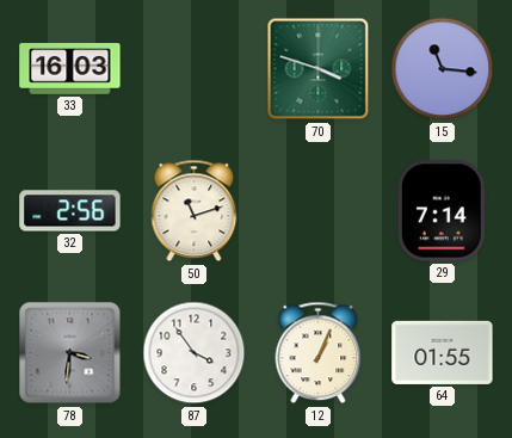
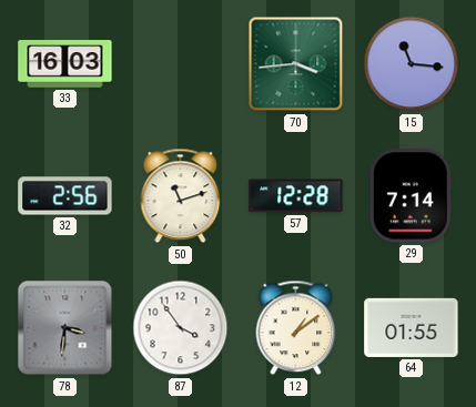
70: 3:48 -> 3:44
57: none -> 12:28
12: 1:04 -> 1:09
